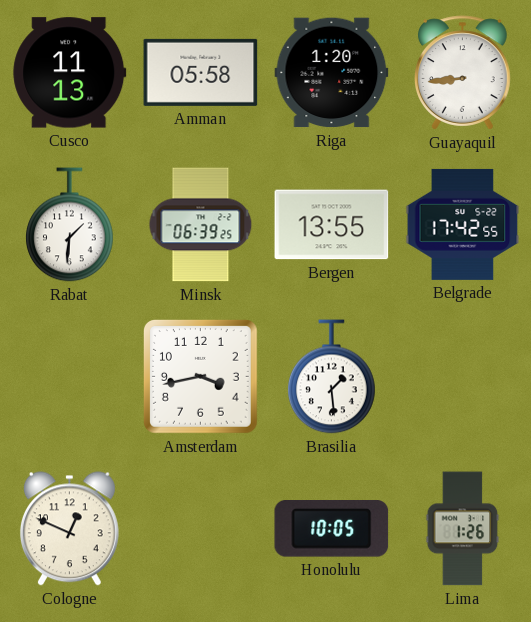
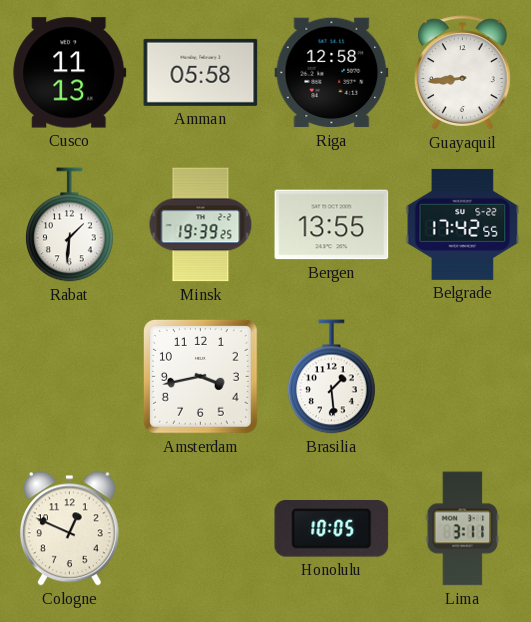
Riga: 1:20 -> 12:58
Minsk: 06:39 -> 19:39
Lima: 1:26 -> 3:11
